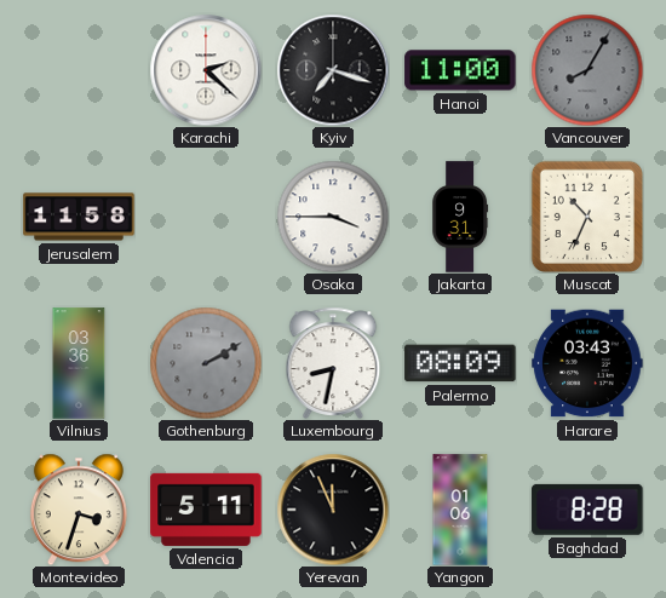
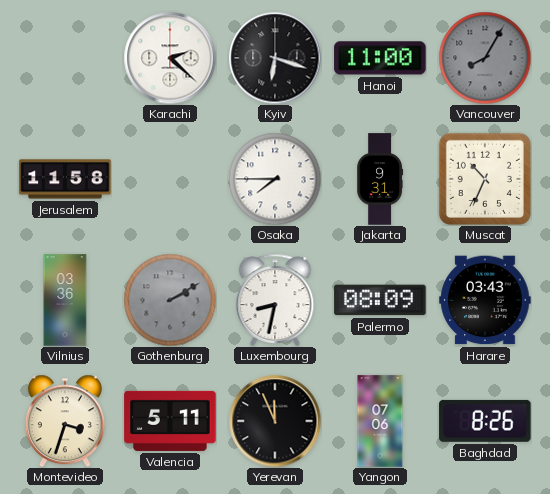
Kyiv: 7:18 -> 6:18
Osaka: 3:45 -> 7:45
Yangon: 01:06 -> 07:06
Baghdad: 8:28 -> 8:26
